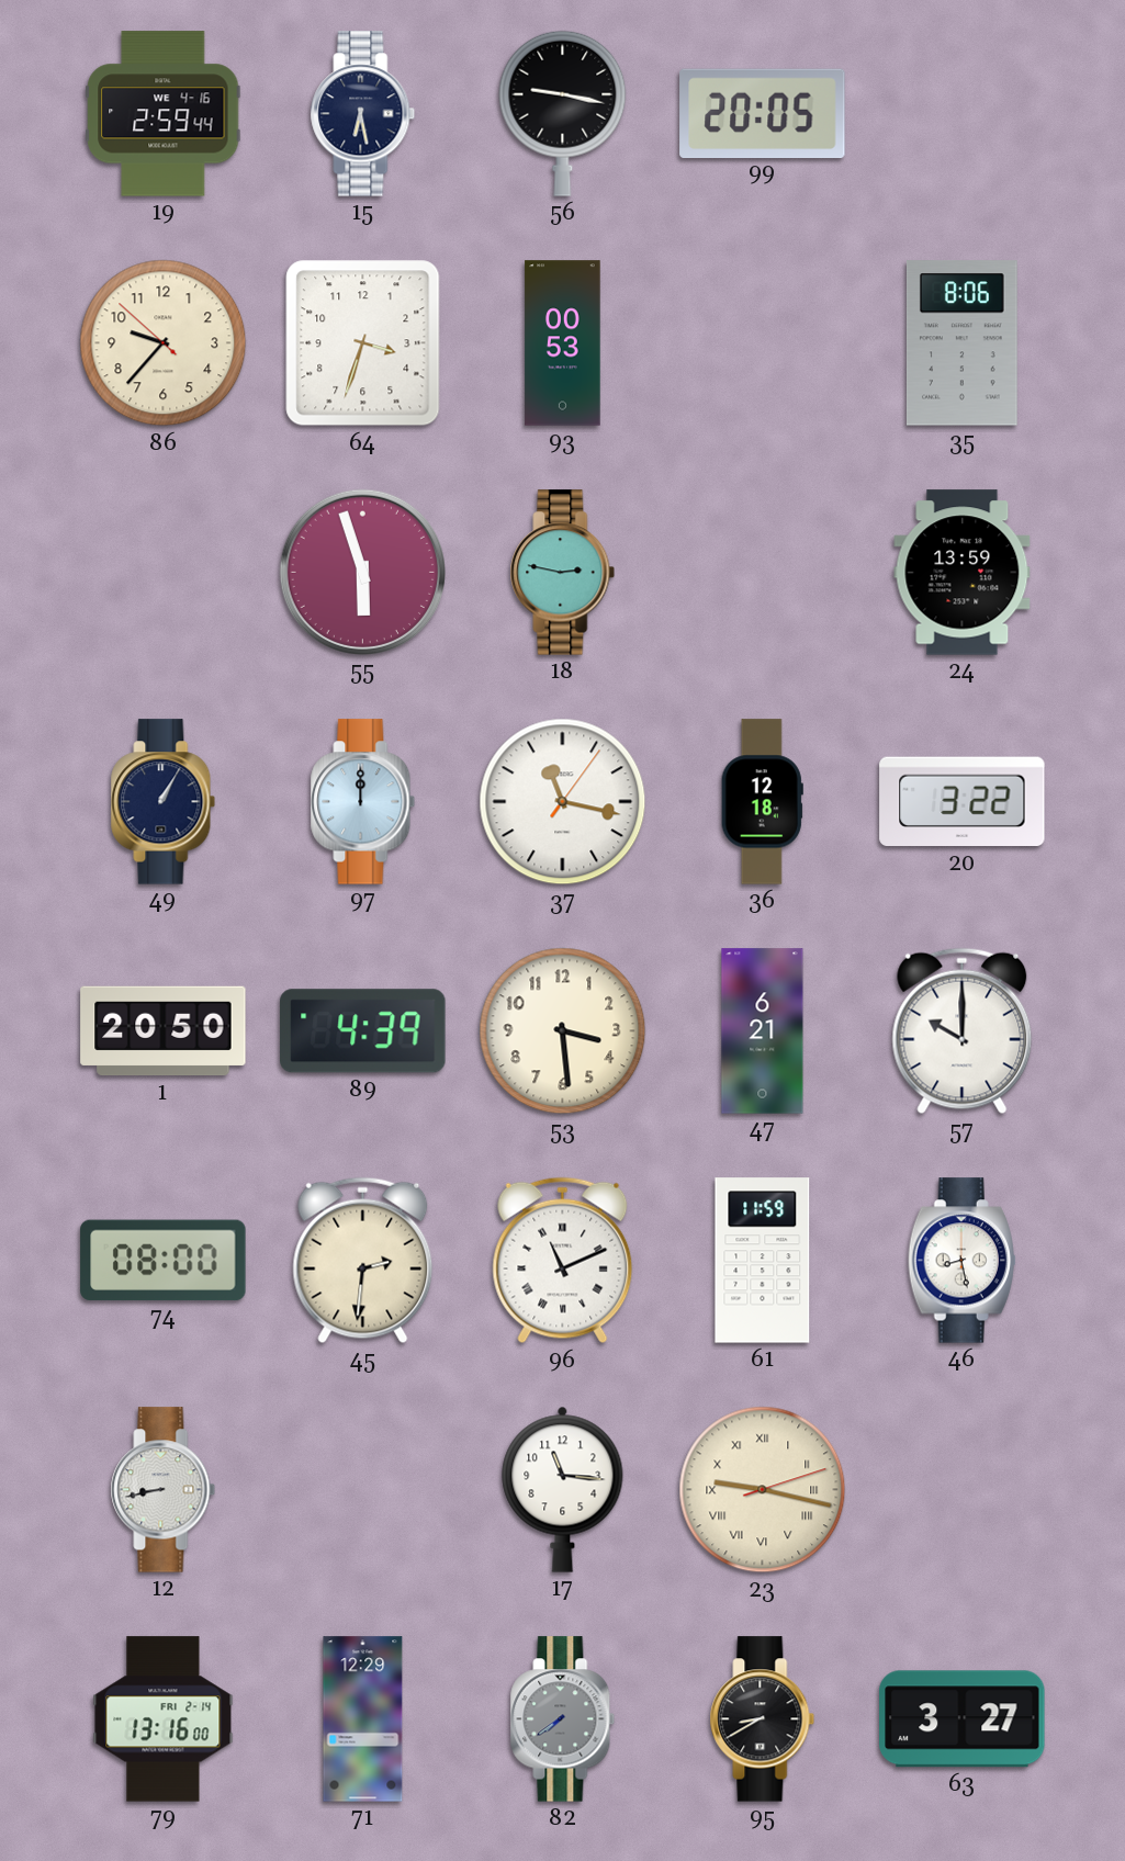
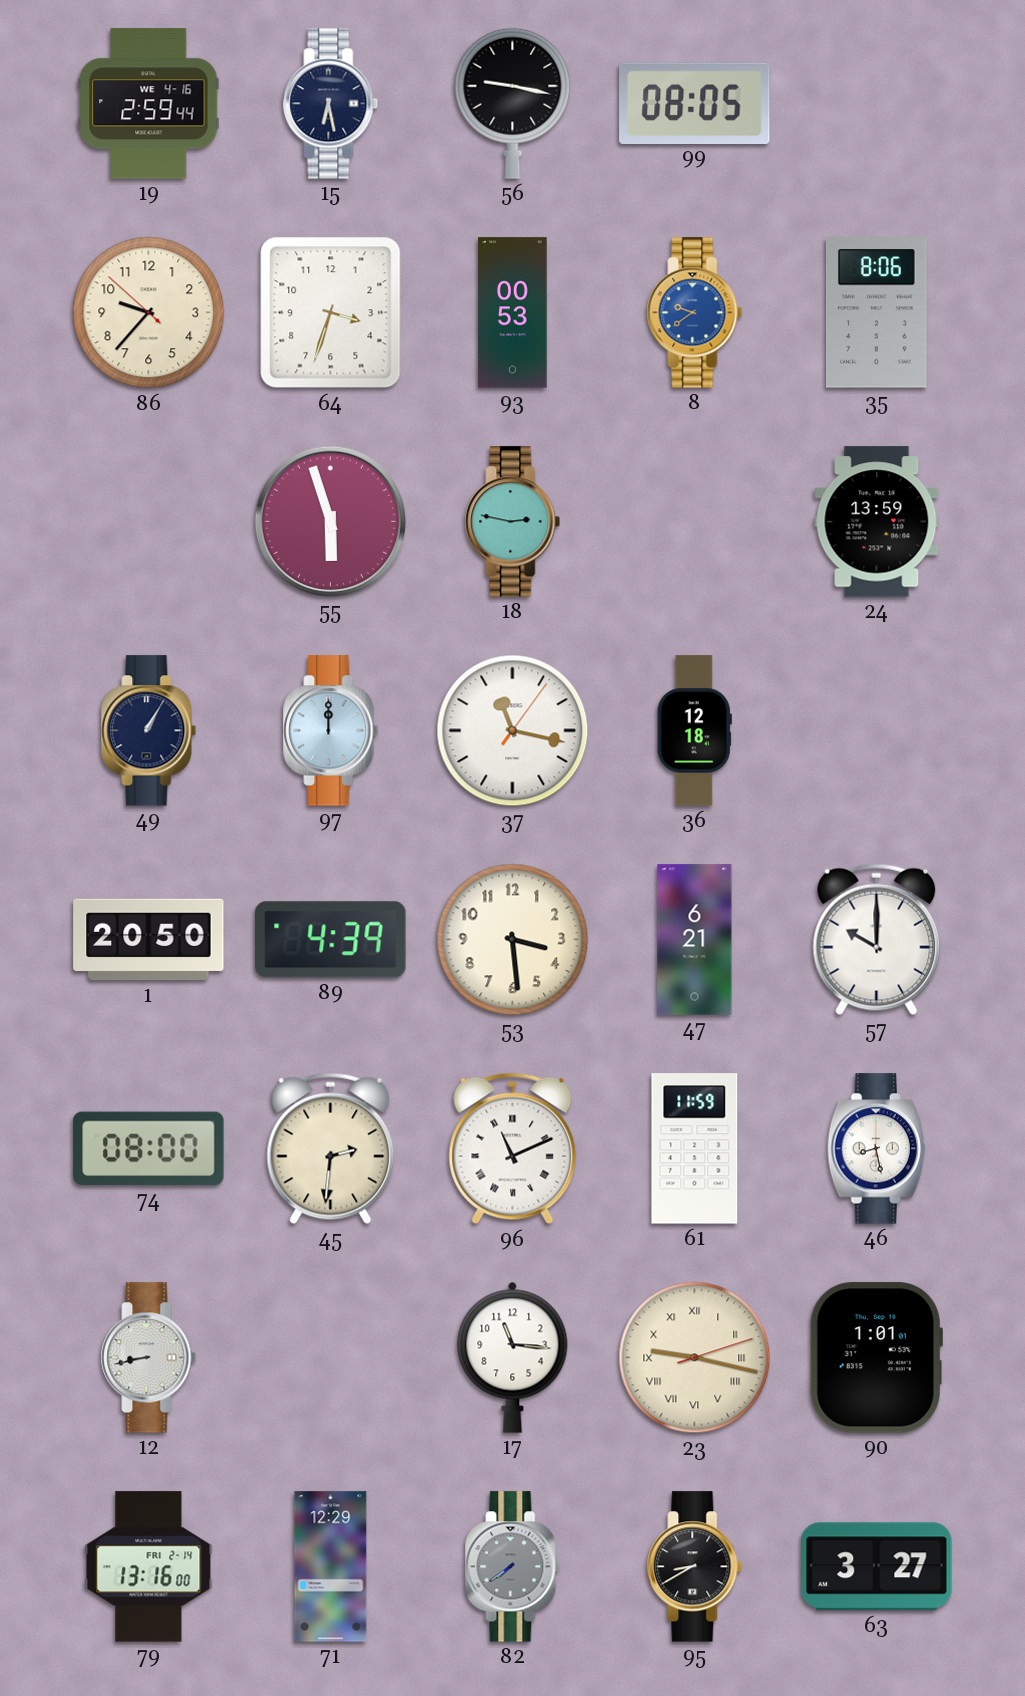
99: 20:05 -> 08:05
8: none -> 9:39
20: 3:22 -> none
90: none -> 1:01
